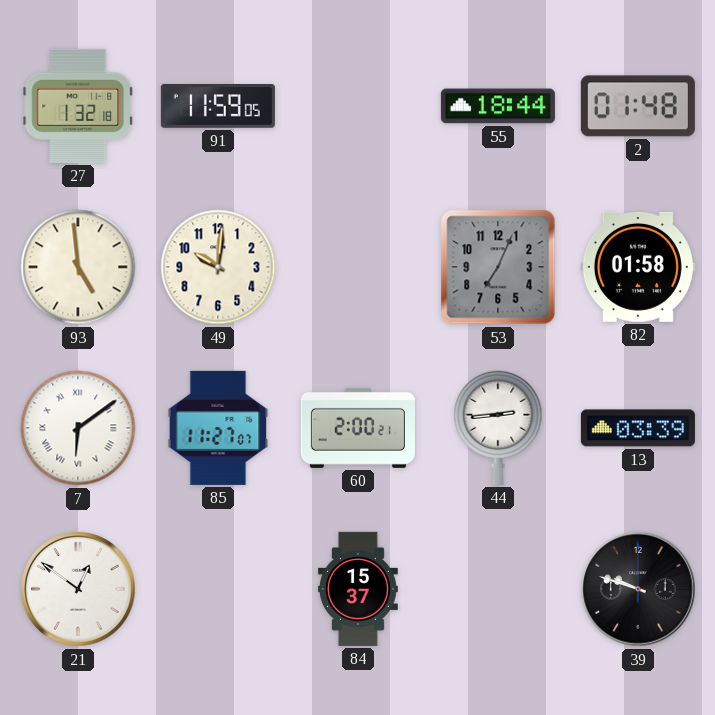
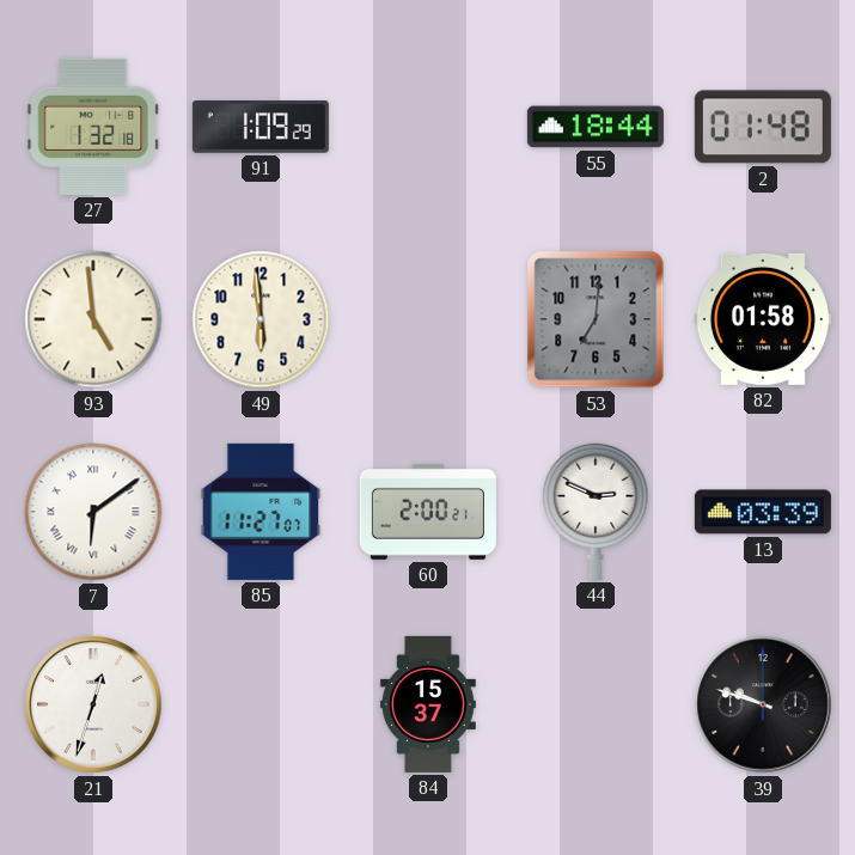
91: 11:59 -> 1:09
49: 10:01 -> 5:59
53: 7:04 -> 7:01
44: 2:44 -> 2:49
21: 12:51 -> 12:33
